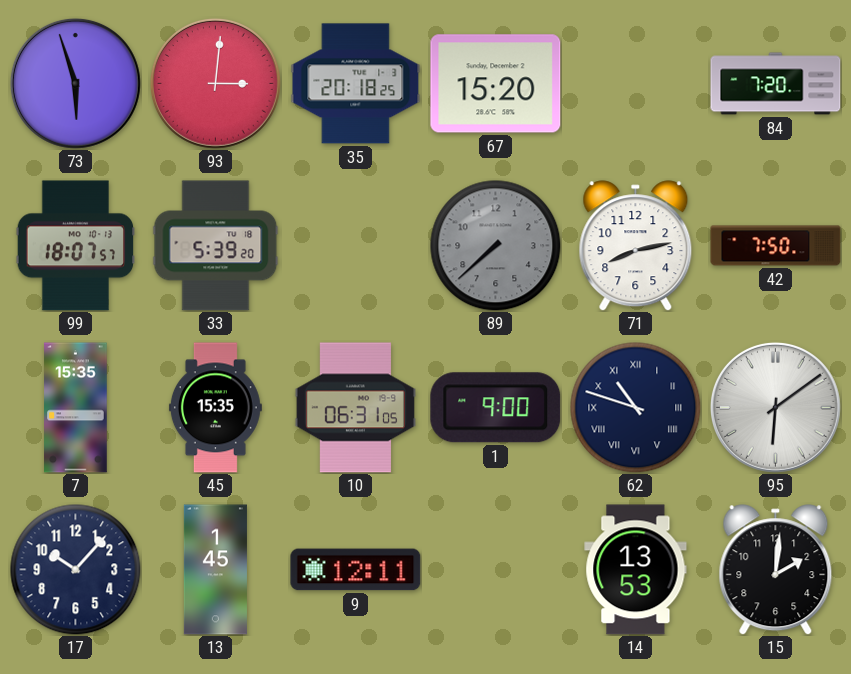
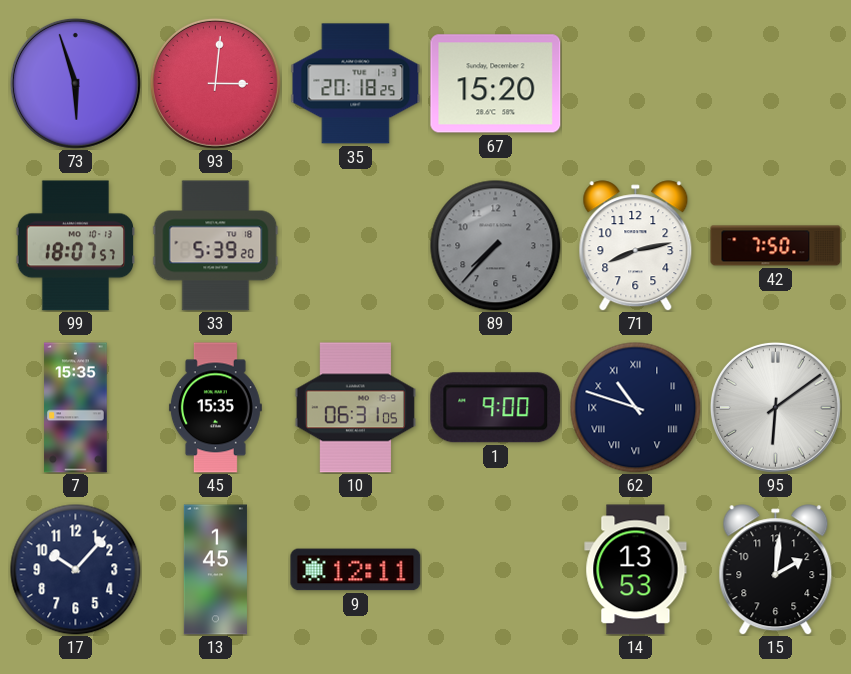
84: 7:20 -> none
89: 7:38 -> 7:37
